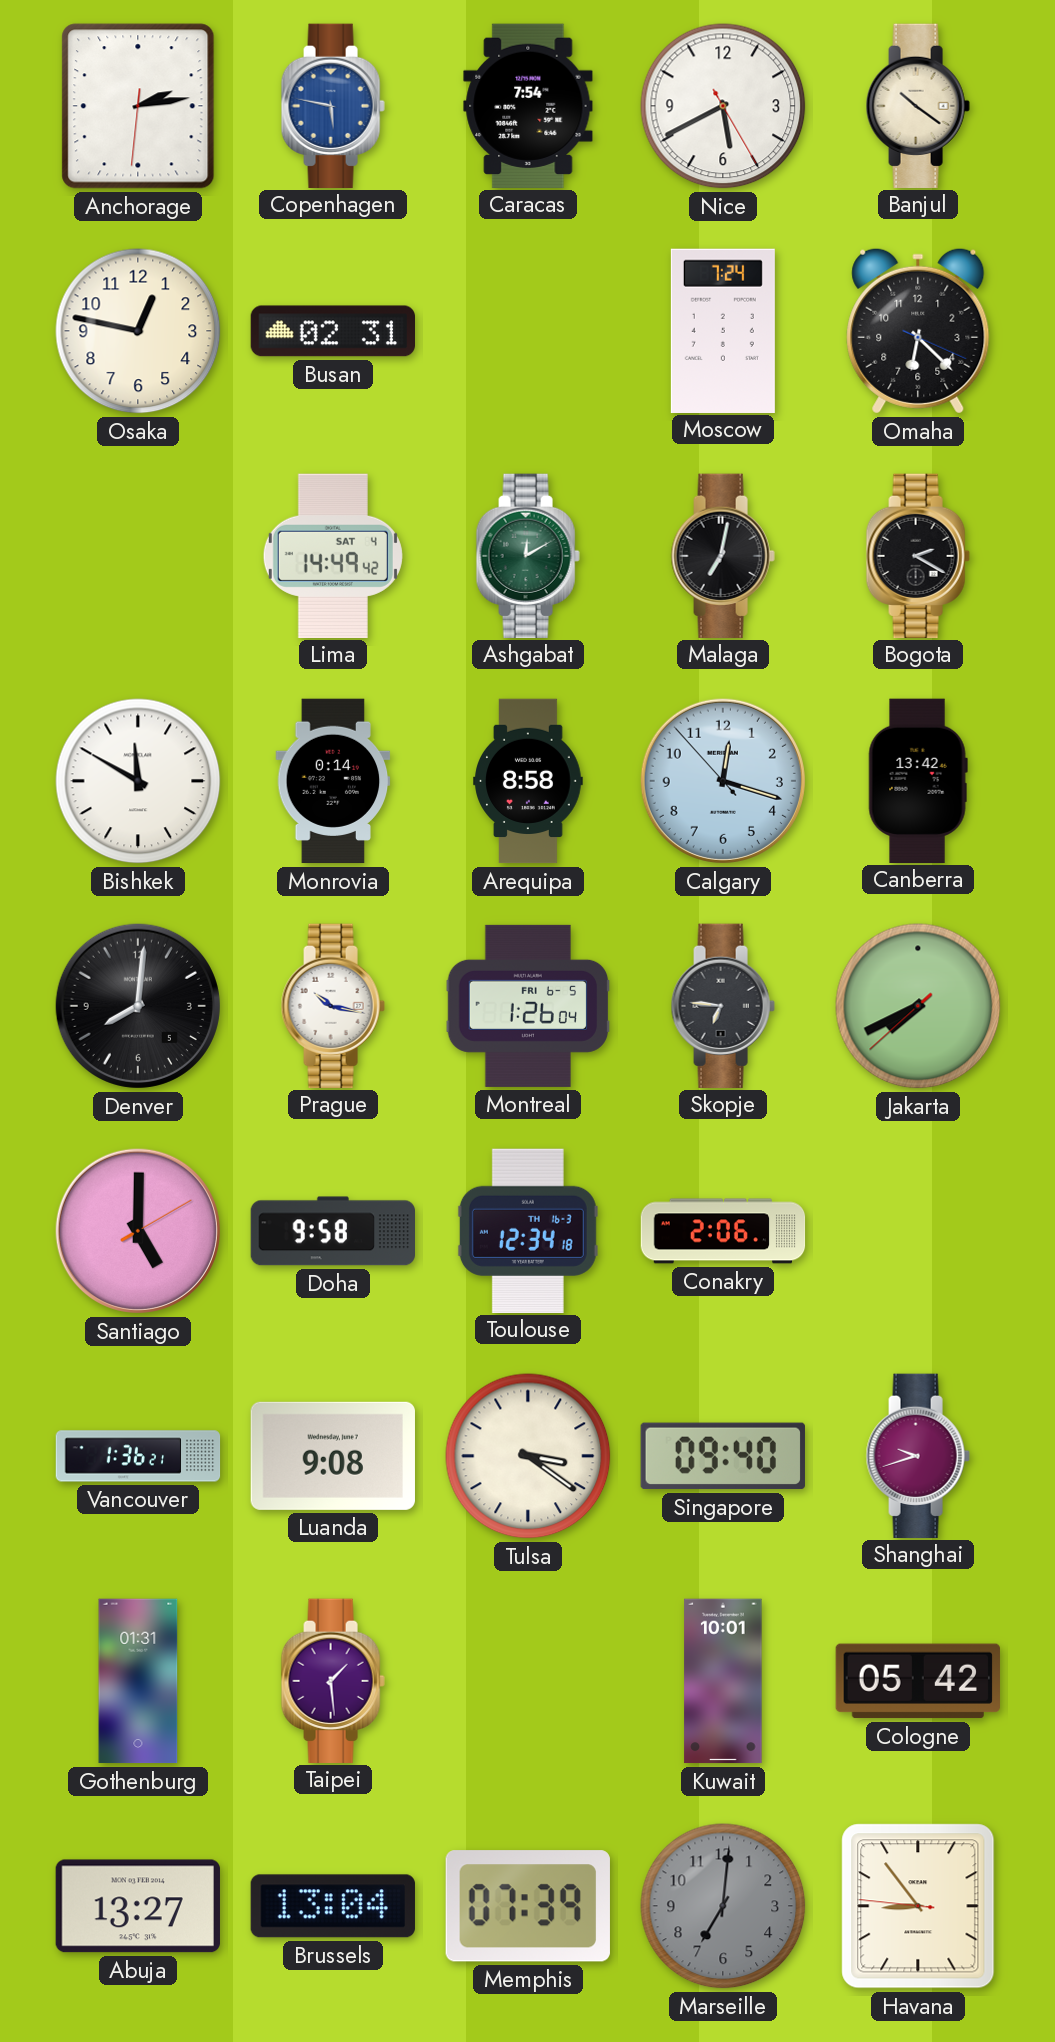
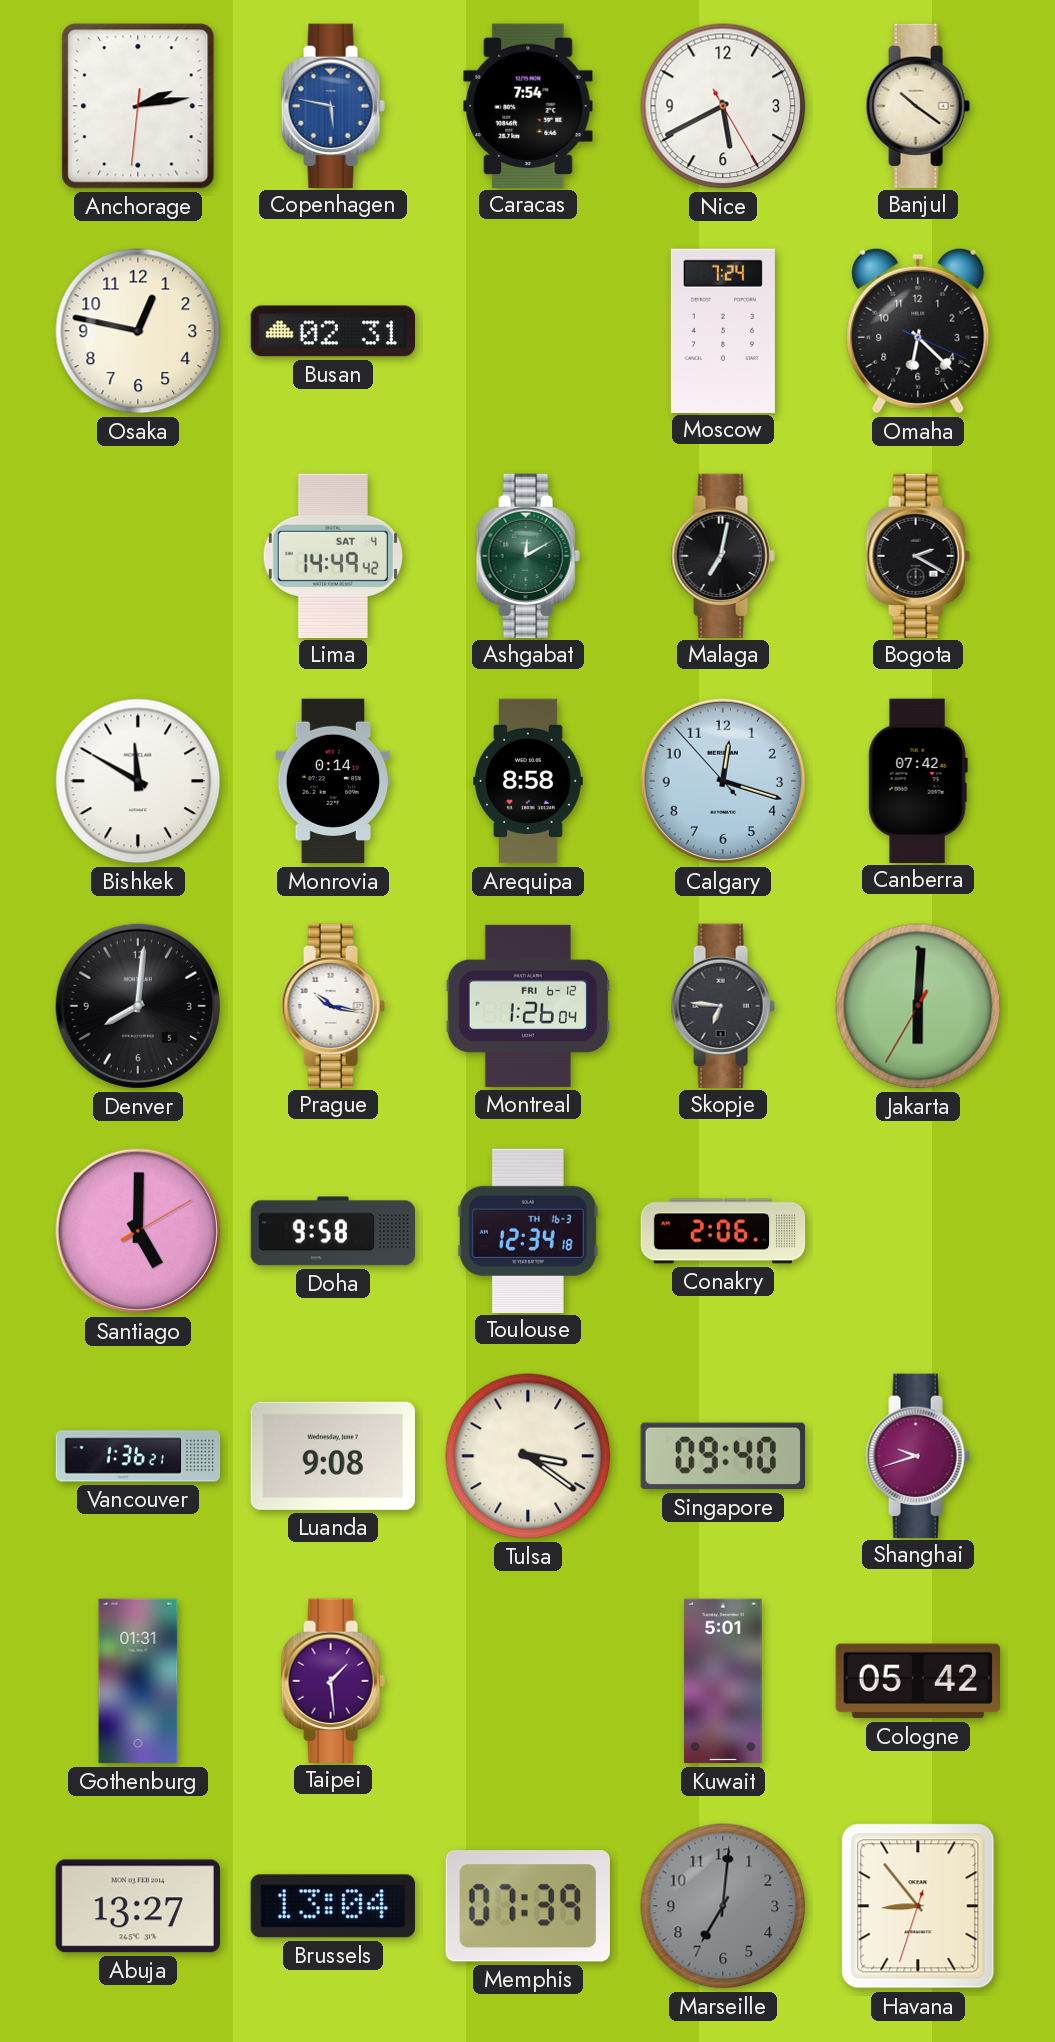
Canberra: 13:42 -> 07:42
Montreal date: FRI 6-5 -> FRI 6-12
Jakarta: 7:40 -> 6:00
Kuwait: 10:01 -> 5:01
Havana: 8:53:46 -> 8:53:33
